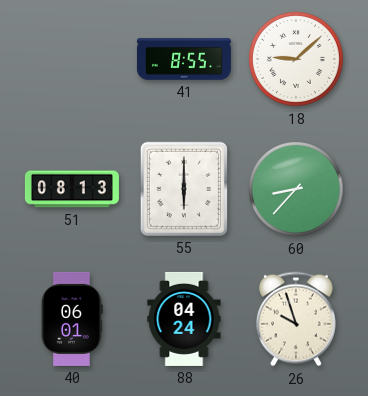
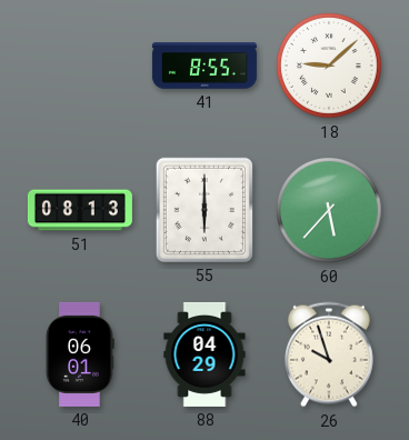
60: 8:37 -> 5:37
88: 04:24 -> 04:29
